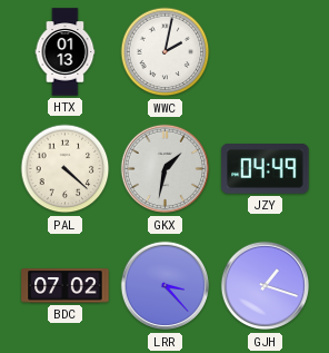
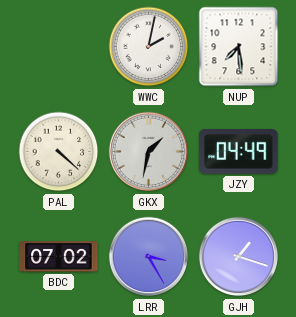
HTX: 01:13 -> none
NUP: none -> 7:29
LRR: 3:23 -> 3:25
